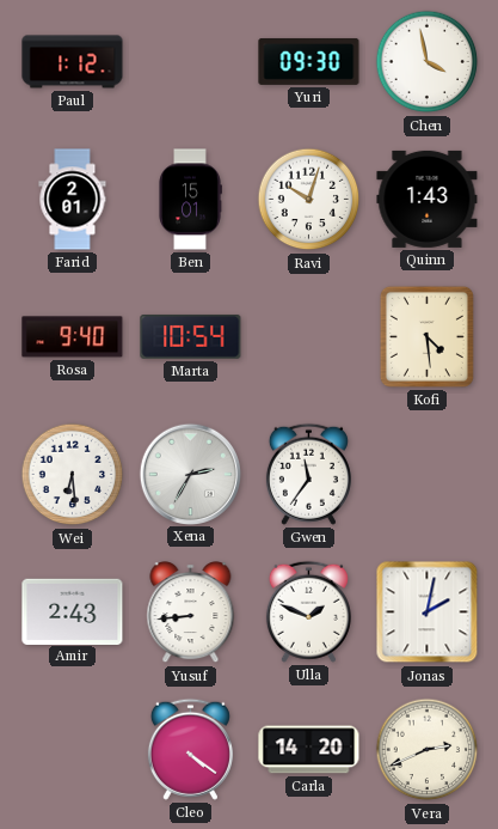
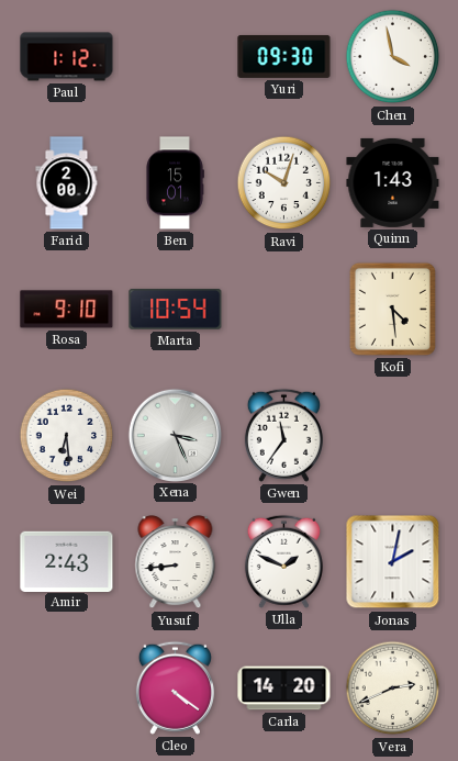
Farid: 2:01 -> 2:00
Rosa: 9:40 -> 9:10
Xena: 2:35 -> 3:26
